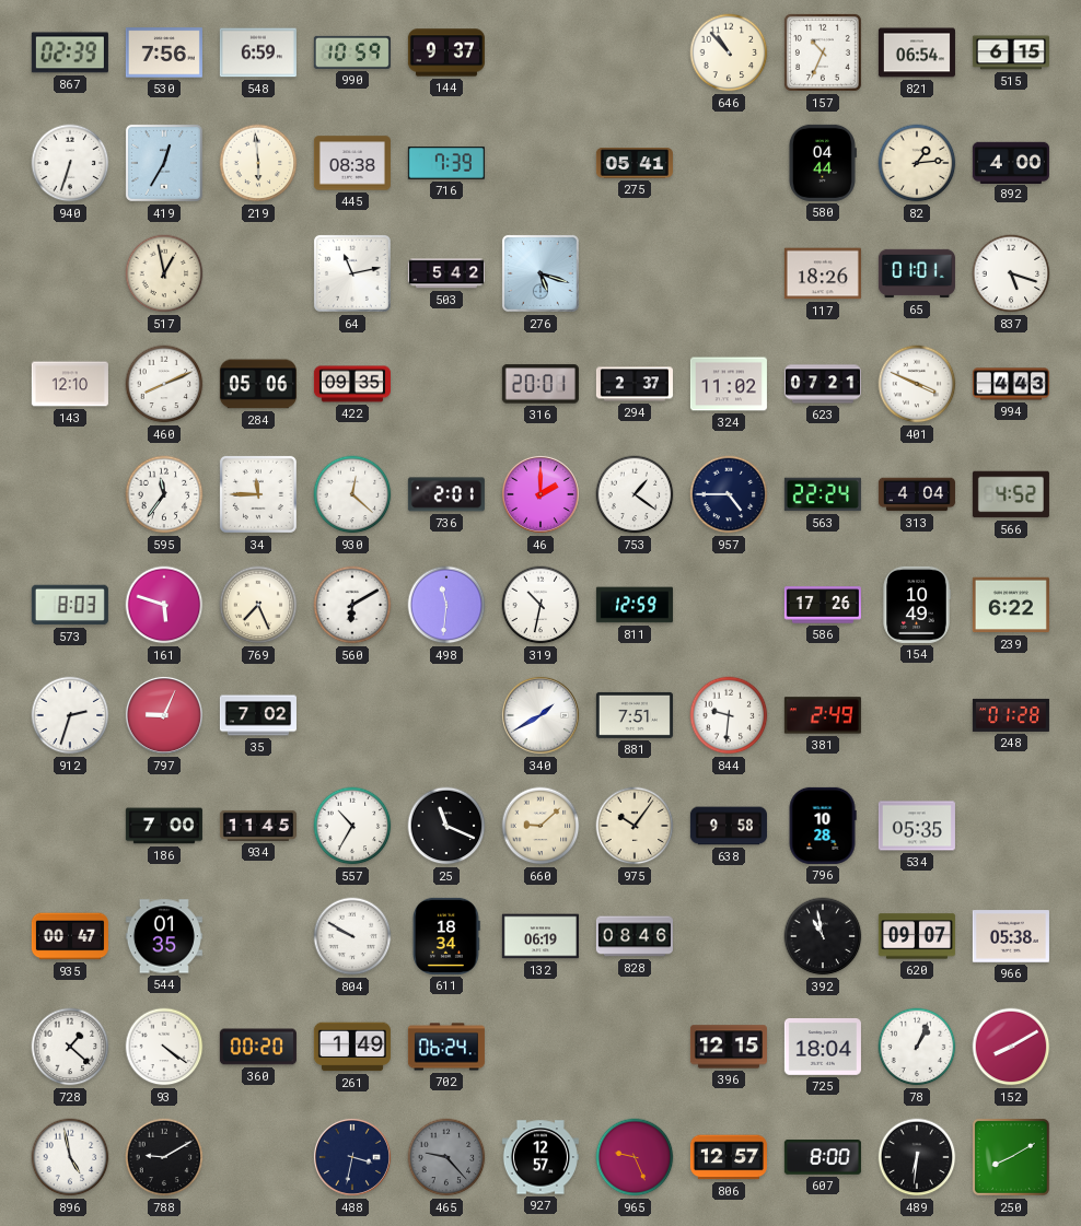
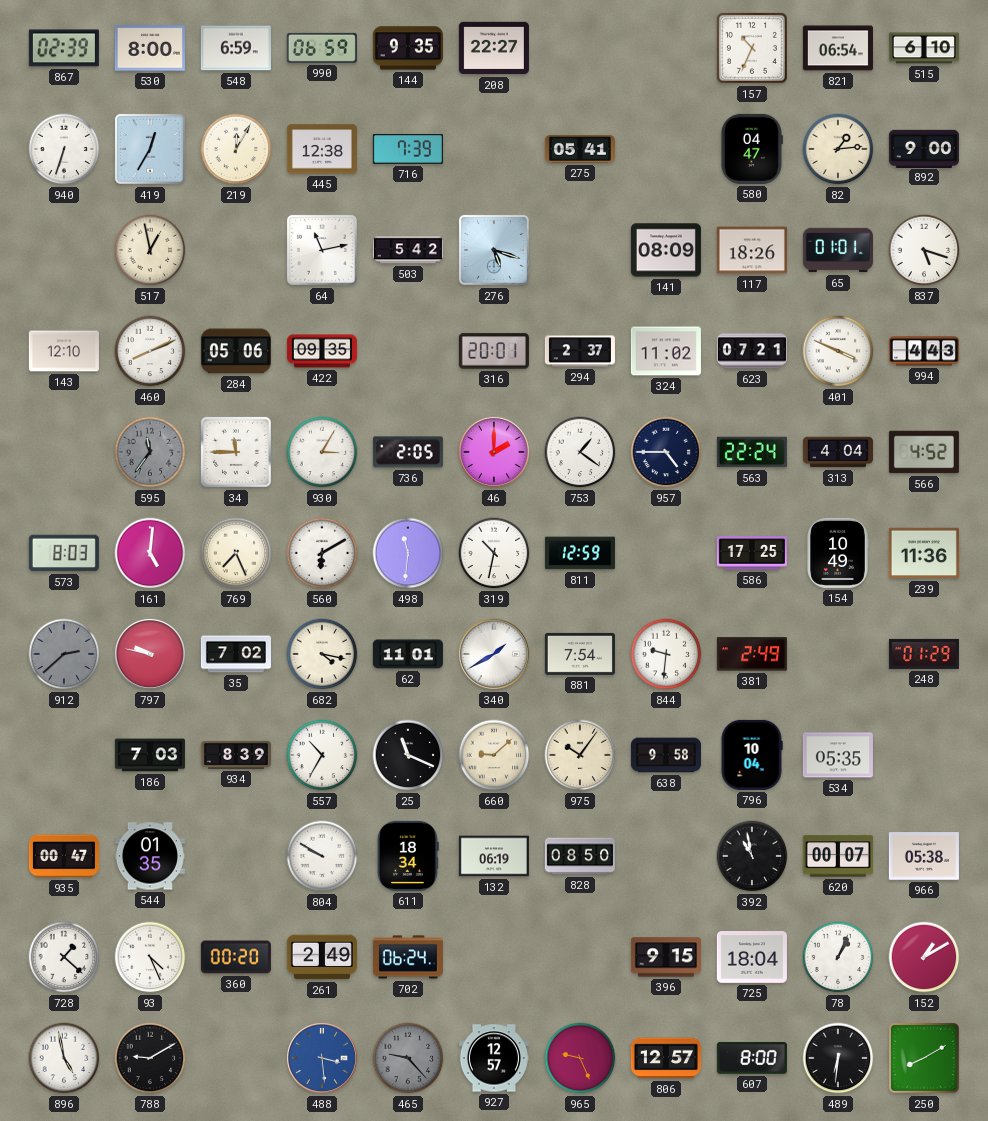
530: 7:56 -> 8:00
990: 10:59 -> 06:59
144: 9:37 -> 9:35
208: none -> 22:27
646: 10:53 -> none
515: 6:15 -> 6:10
219: 5:59 -> 12:05
445: 08:38 -> 12:38
580: 04:44 -> 04:47
892: 4:00 -> 9:00
141: none -> 08:09
595 dial: white -> grey
930: 12:22 -> 3:05
736: 2:01 -> 2:05
161: 5:48 -> 5:01
586: 17:26 -> 17:25
239: 6:22 -> 11:36
912: 2:33 -> 2:38
912 dial: white -> grey
797: 9:04 -> 9:47
682: none -> 4:17
62: none -> 11:01
881: 7:51 -> 7:54
248: 01:28 -> 01:29
186: 7:00 -> 7:03
934: 11:45 -> 8:39
796: 10:28 -> 10:04
828: 08:46 -> 08:50
620: 09:07 -> 00:07
93: 4:21 -> 4:26
261: 1:49 -> 2:49
396: 12:15 -> 9:15
152: 8:10 -> 1:10
488: 3:32 -> 3:29
488 dial: navy -> blue
